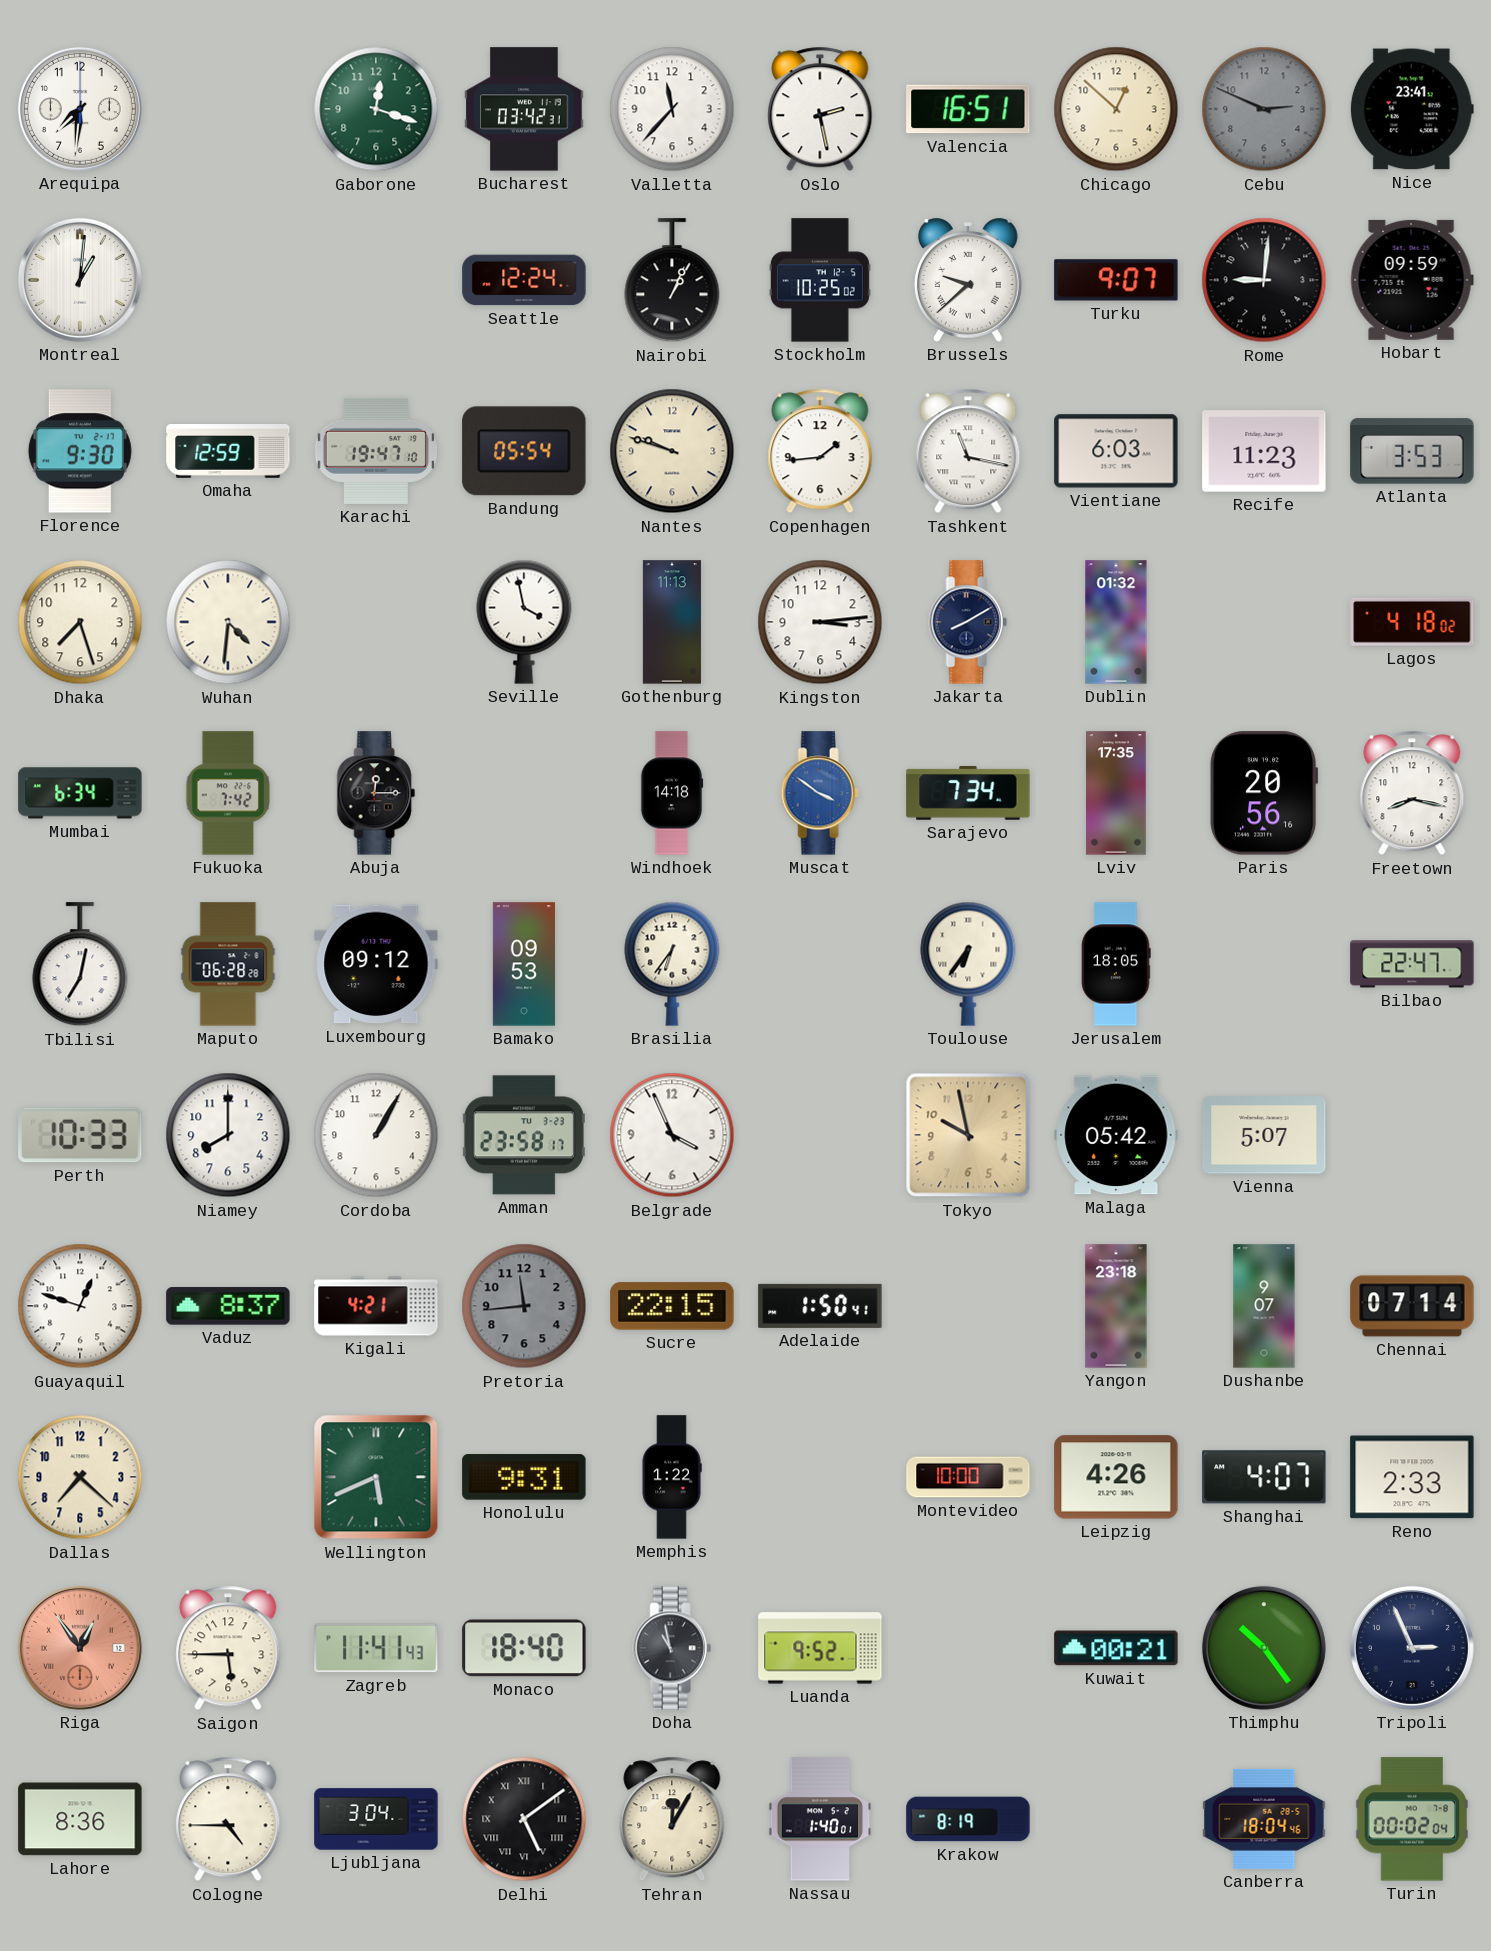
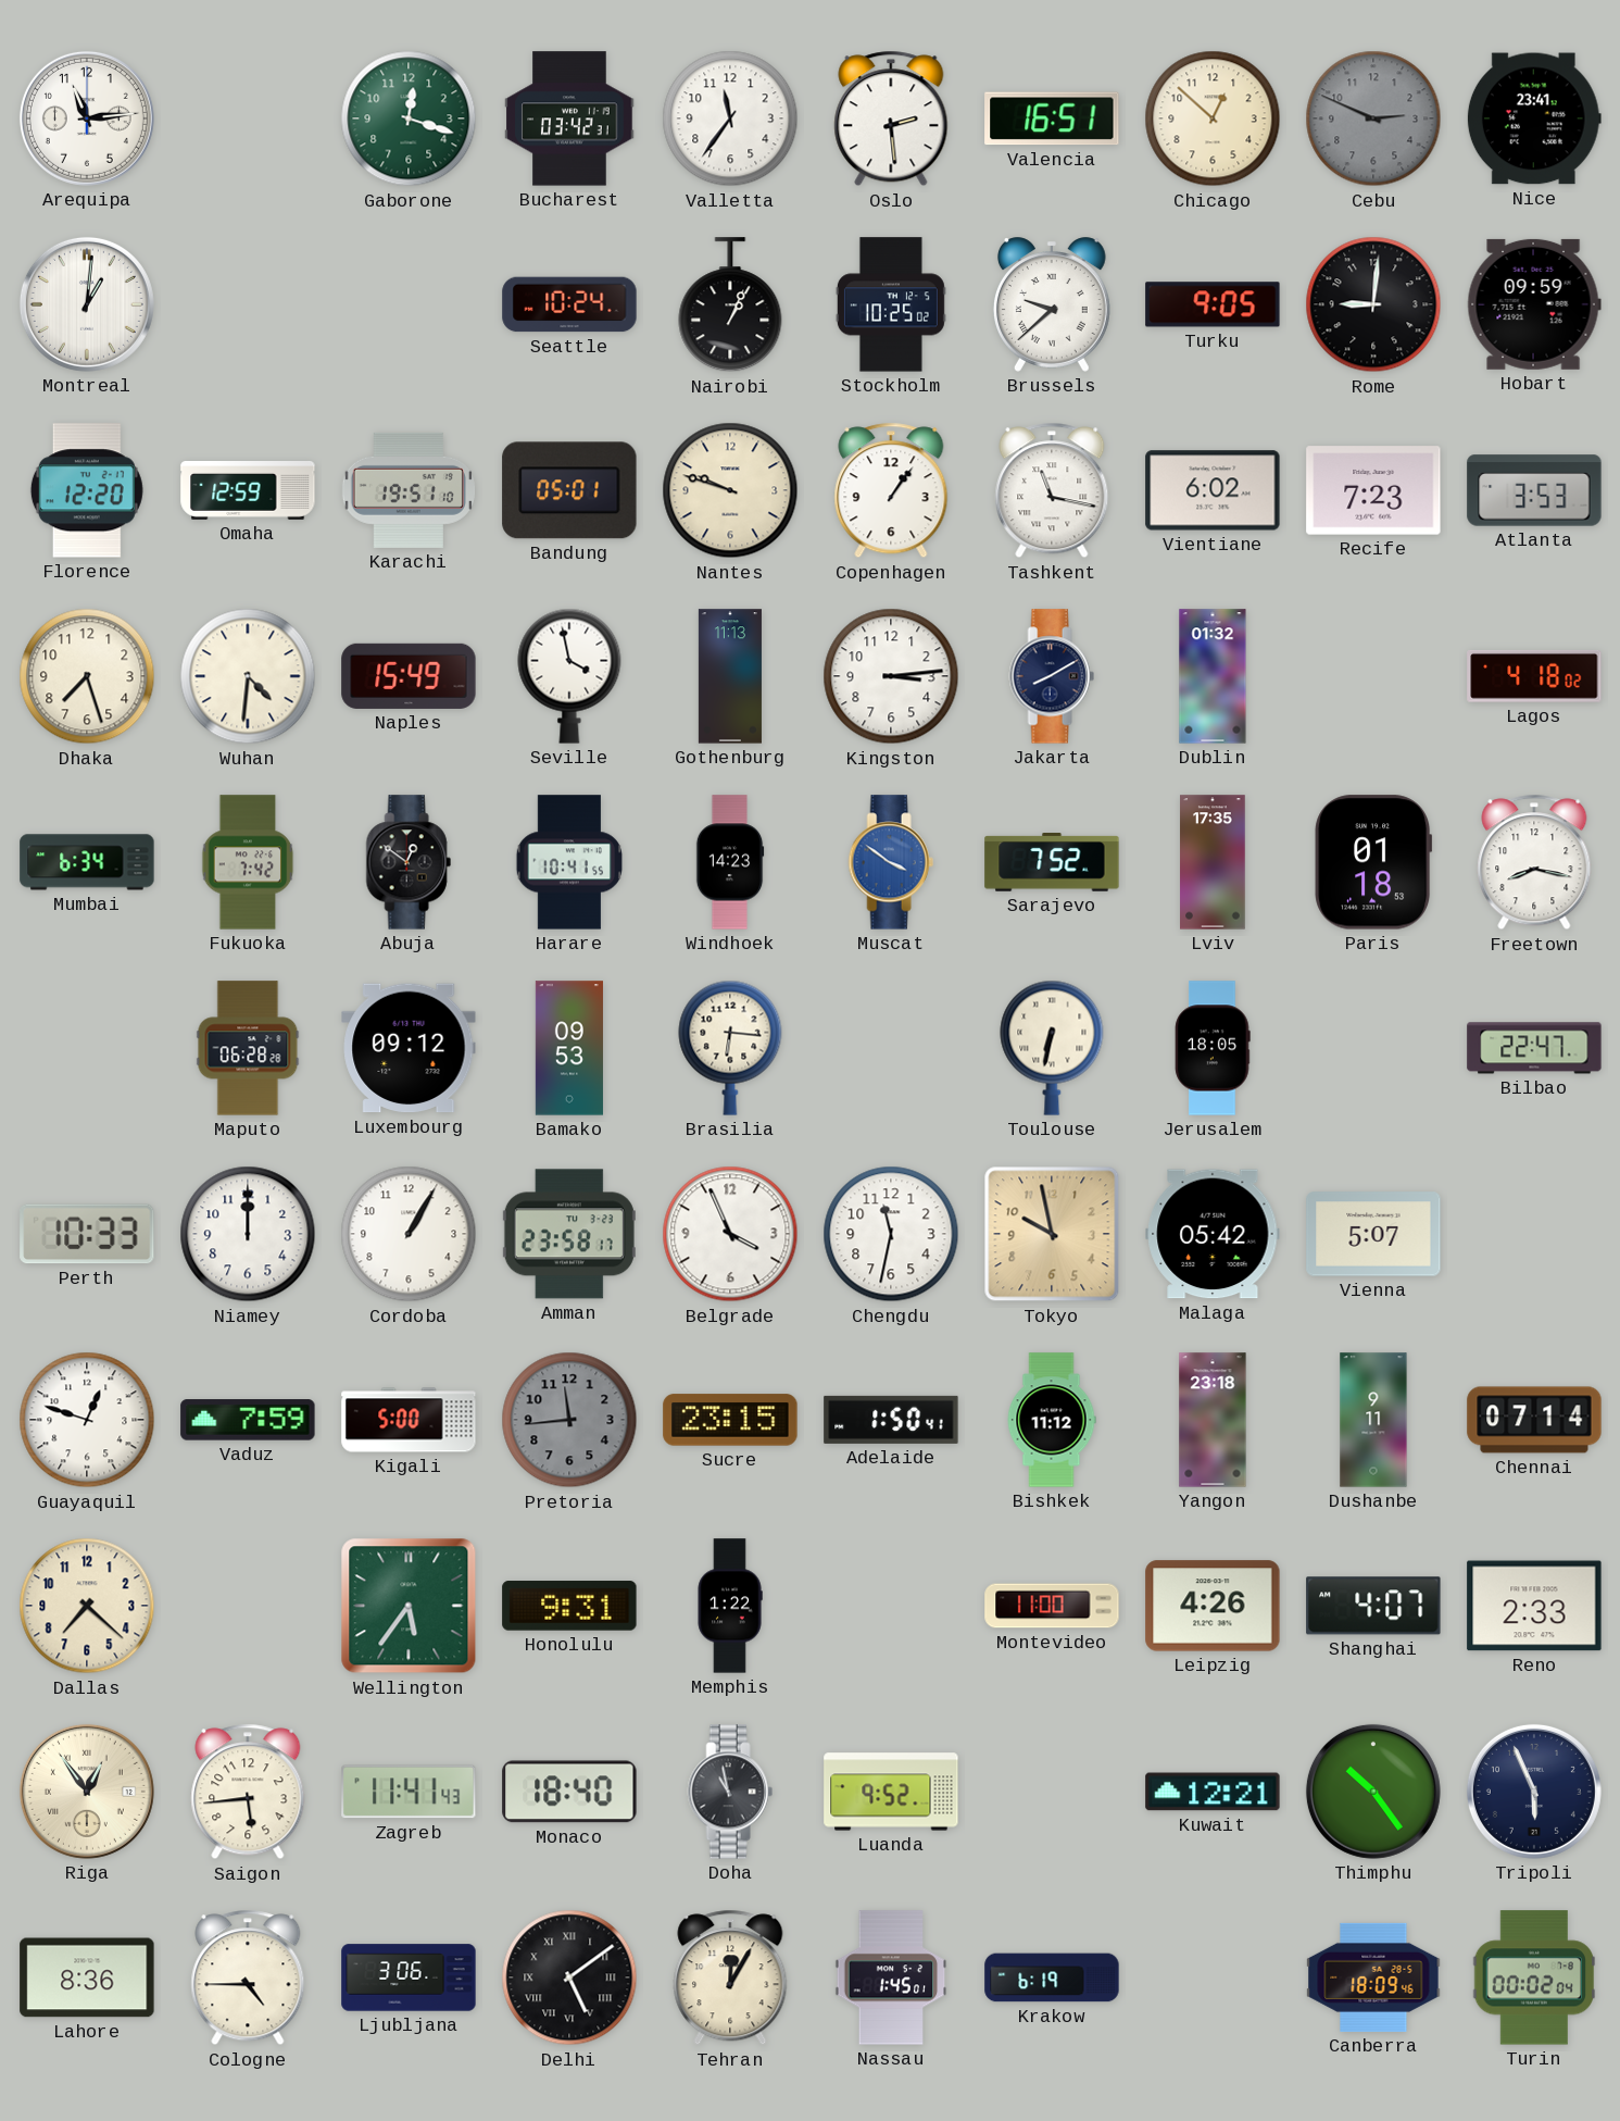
Arequipa: 7:31 -> 11:14
Valletta: 11:37 -> 11:36
Oslo: 2:28 -> 2:29
Seattle: 12:24 -> 10:24
Turku: 9:07 -> 9:05
Florence: 9:30 -> 12:20
Karachi: 19:47 -> 19:51
Bandung: 05:54 -> 05:01
Copenhagen: 1:44 -> 1:06
Vientiane: 6:03 -> 6:02
Recife: 11:23 -> 7:23
Naples: none -> 15:49
Abuja: 12:15 -> 12:51
Harare: none -> 10:41
Windhoek: 14:18 -> 14:23
Sarajevo: 7:34 -> 7:52
Paris: 20:56 -> 01:18
Tbilisi: 7:02 -> none
Brasilia: 6:36 -> 6:16
Toulouse: 6:36 -> 6:32
Niamey: 8:00 -> 12:00
Chengdu: none -> 11:32
Vaduz: 8:37 -> 7:59
Kigali: 4:21 -> 5:00
Sucre: 22:15 -> 23:15
Bishkek: none -> 11:12
Dushanbe: 9:07 -> 9:11
Wellington: 5:41 -> 5:36
Montevideo: 10:00 -> 11:00
Riga dial: salmon -> cream
Saigon: 5:45 -> 5:44
Kuwait: 00:21 -> 12:21
Tripoli: 2:56 -> 5:56
Ljubljana: 3:04 -> 3:06
Nassau: 1:40 -> 1:45
Krakow: 8:19 -> 6:19
Canberra: 18:04 -> 18:09
